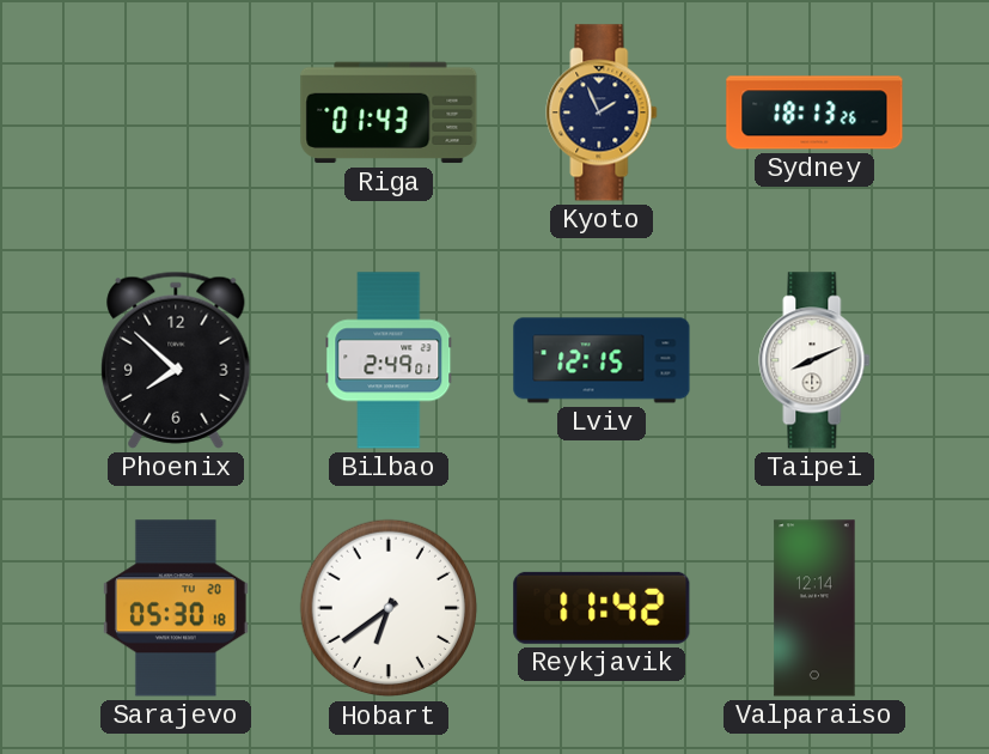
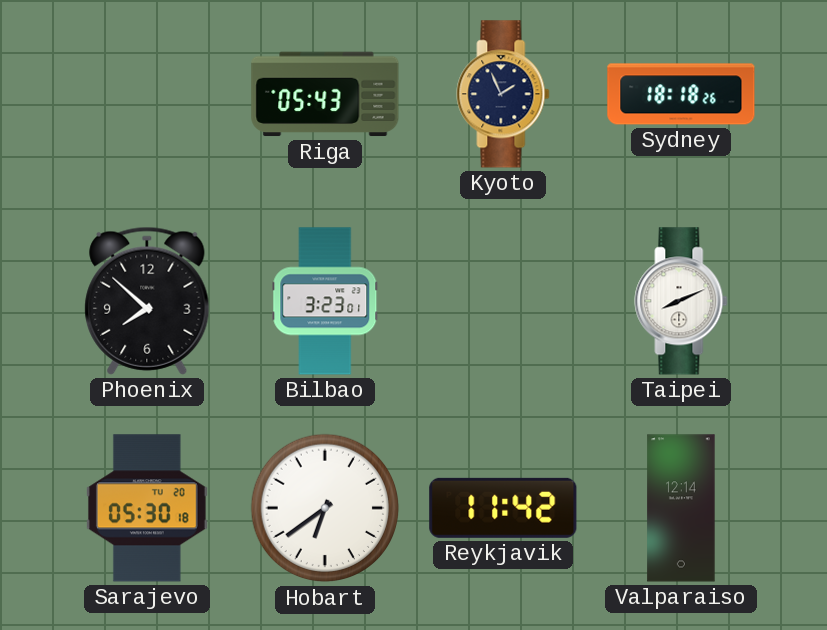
Riga: 01:43 -> 05:43
Sydney: 18:13 -> 18:18
Bilbao: 2:49 -> 3:23
Lviv: 12:15 -> none
